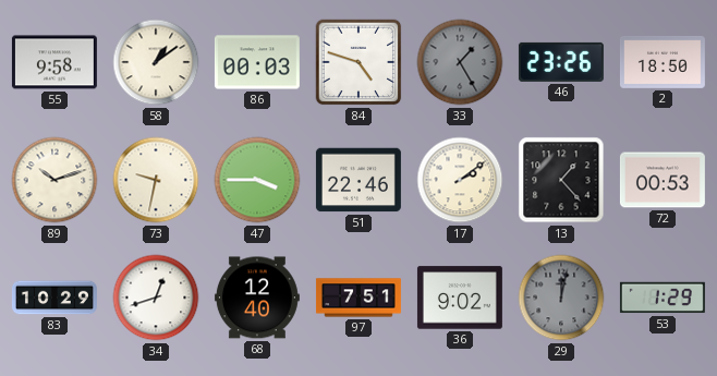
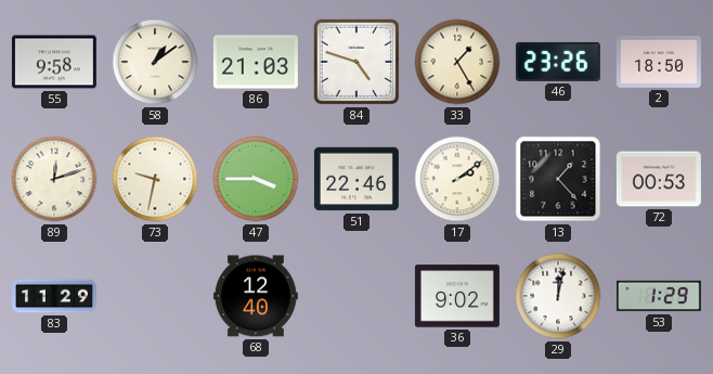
86: 00:03 -> 21:03
33 dial: grey -> cream
89: 10:12 -> 12:12
83: 10:29 -> 11:29
34: 12:42 -> none
97: 7:51 -> none
29 dial: grey -> white
